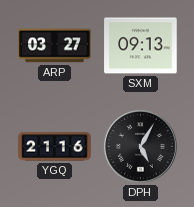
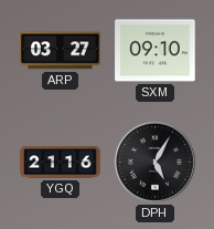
SXM: 09:13 -> 09:10
